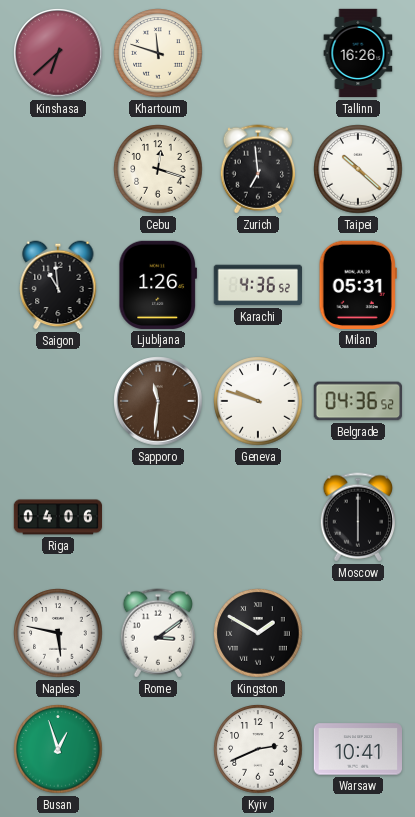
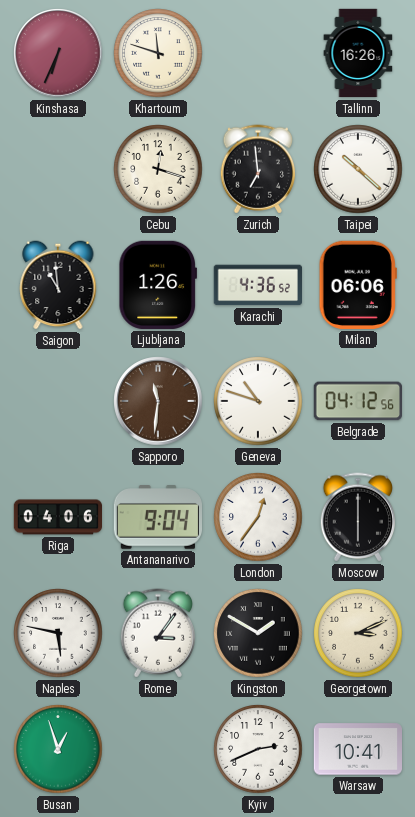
Kinshasa: 6:38 -> 6:34
Milan: 05:31 -> 06:06
Geneva: 9:48 -> 10:48
Belgrade: 04:36 -> 04:12
Antananarivo: none -> 9:04
London: none -> 12:36
Rome: 3:09 -> 3:06
Georgetown: none -> 3:11
